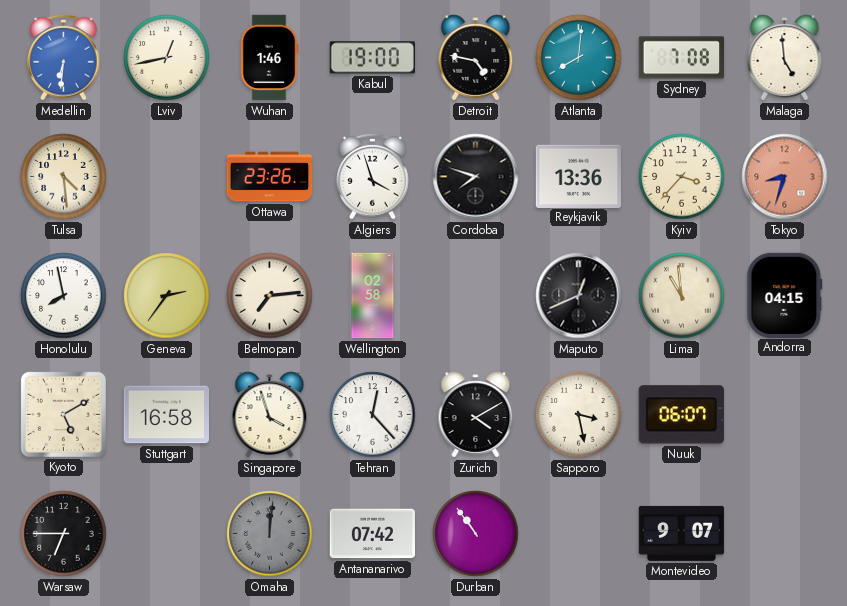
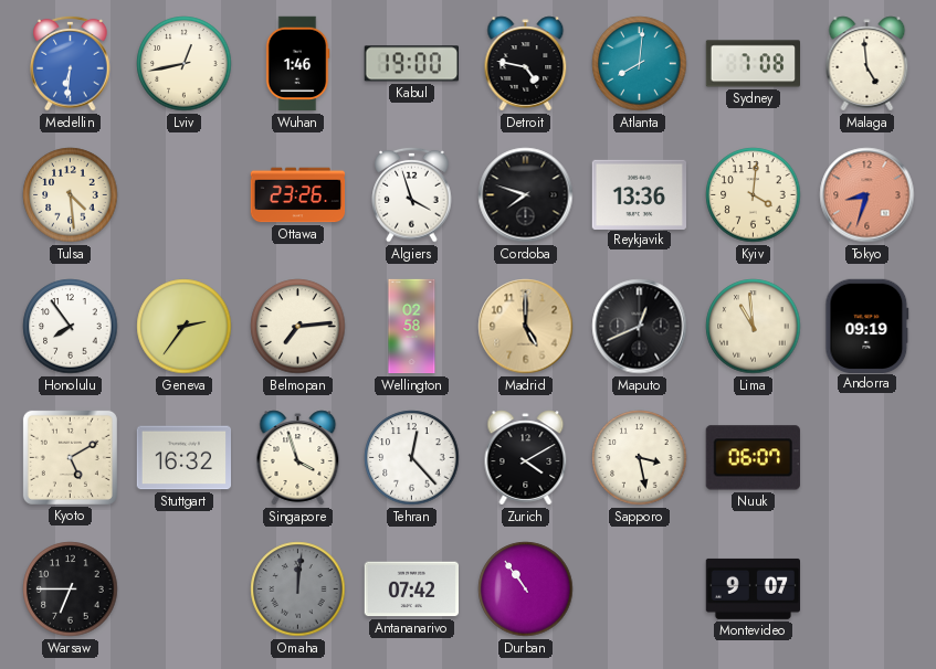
Kyiv: 3:37 -> 4:01
Honolulu: 7:58 -> 7:54
Madrid: none -> 5:00
Andorra: 04:15 -> 09:19
Stuttgart: 16:58 -> 16:32
